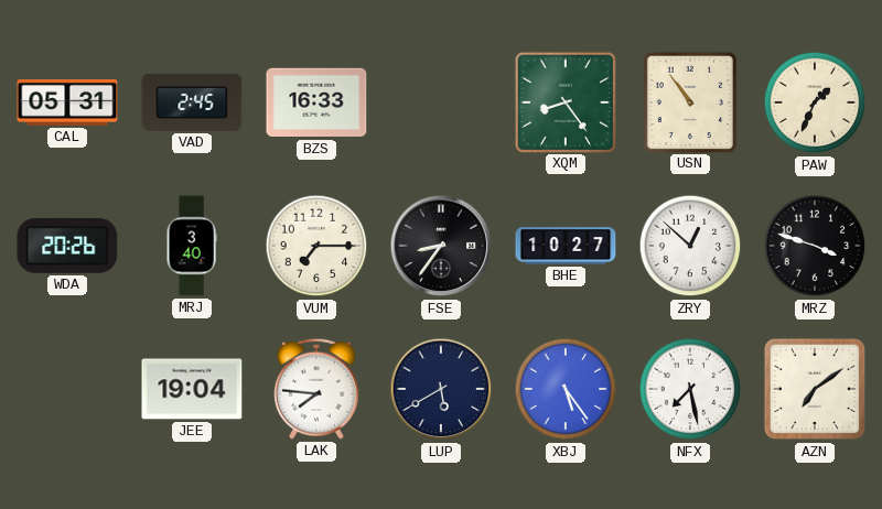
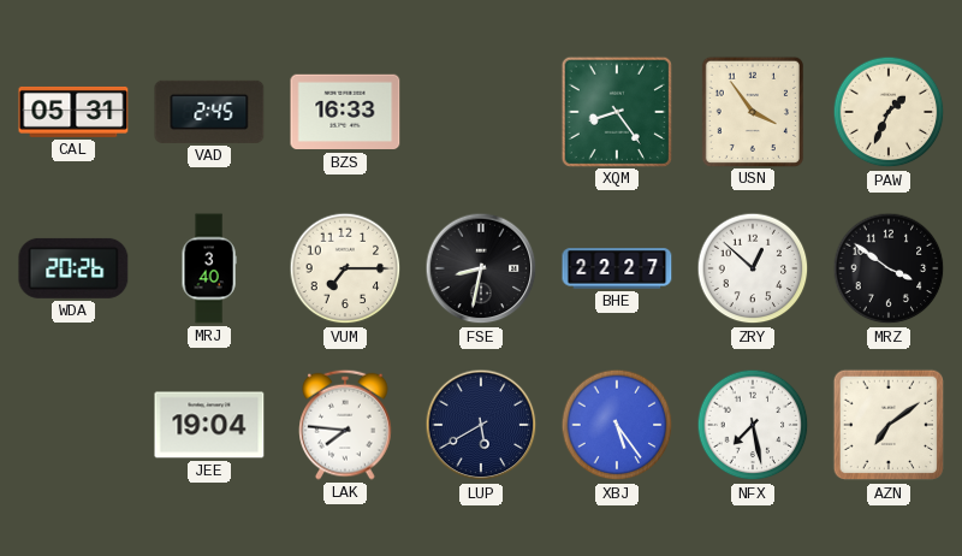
USN: 10:54 -> 3:54
FSE: 8:36 -> 8:32
BHE: 10:27 -> 22:27
MRZ: 3:48 -> 3:51
